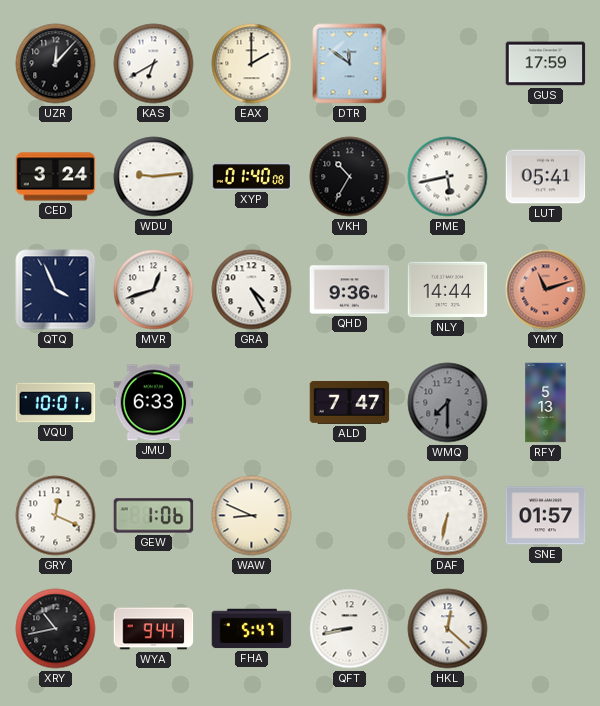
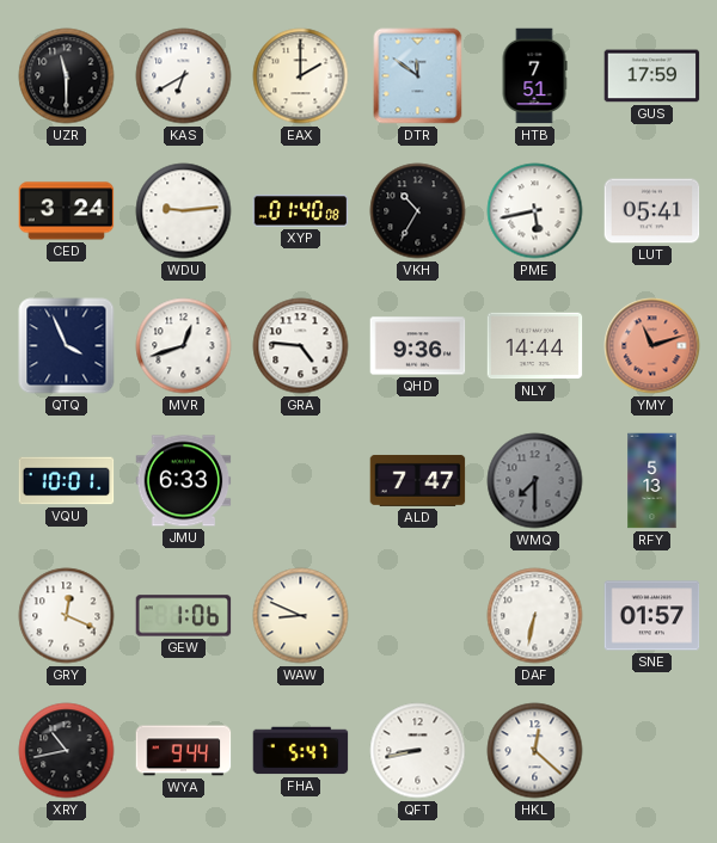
UZR: 12:07 -> 11:30
HTB: none -> 7:51
GRA: 4:25 -> 4:46
